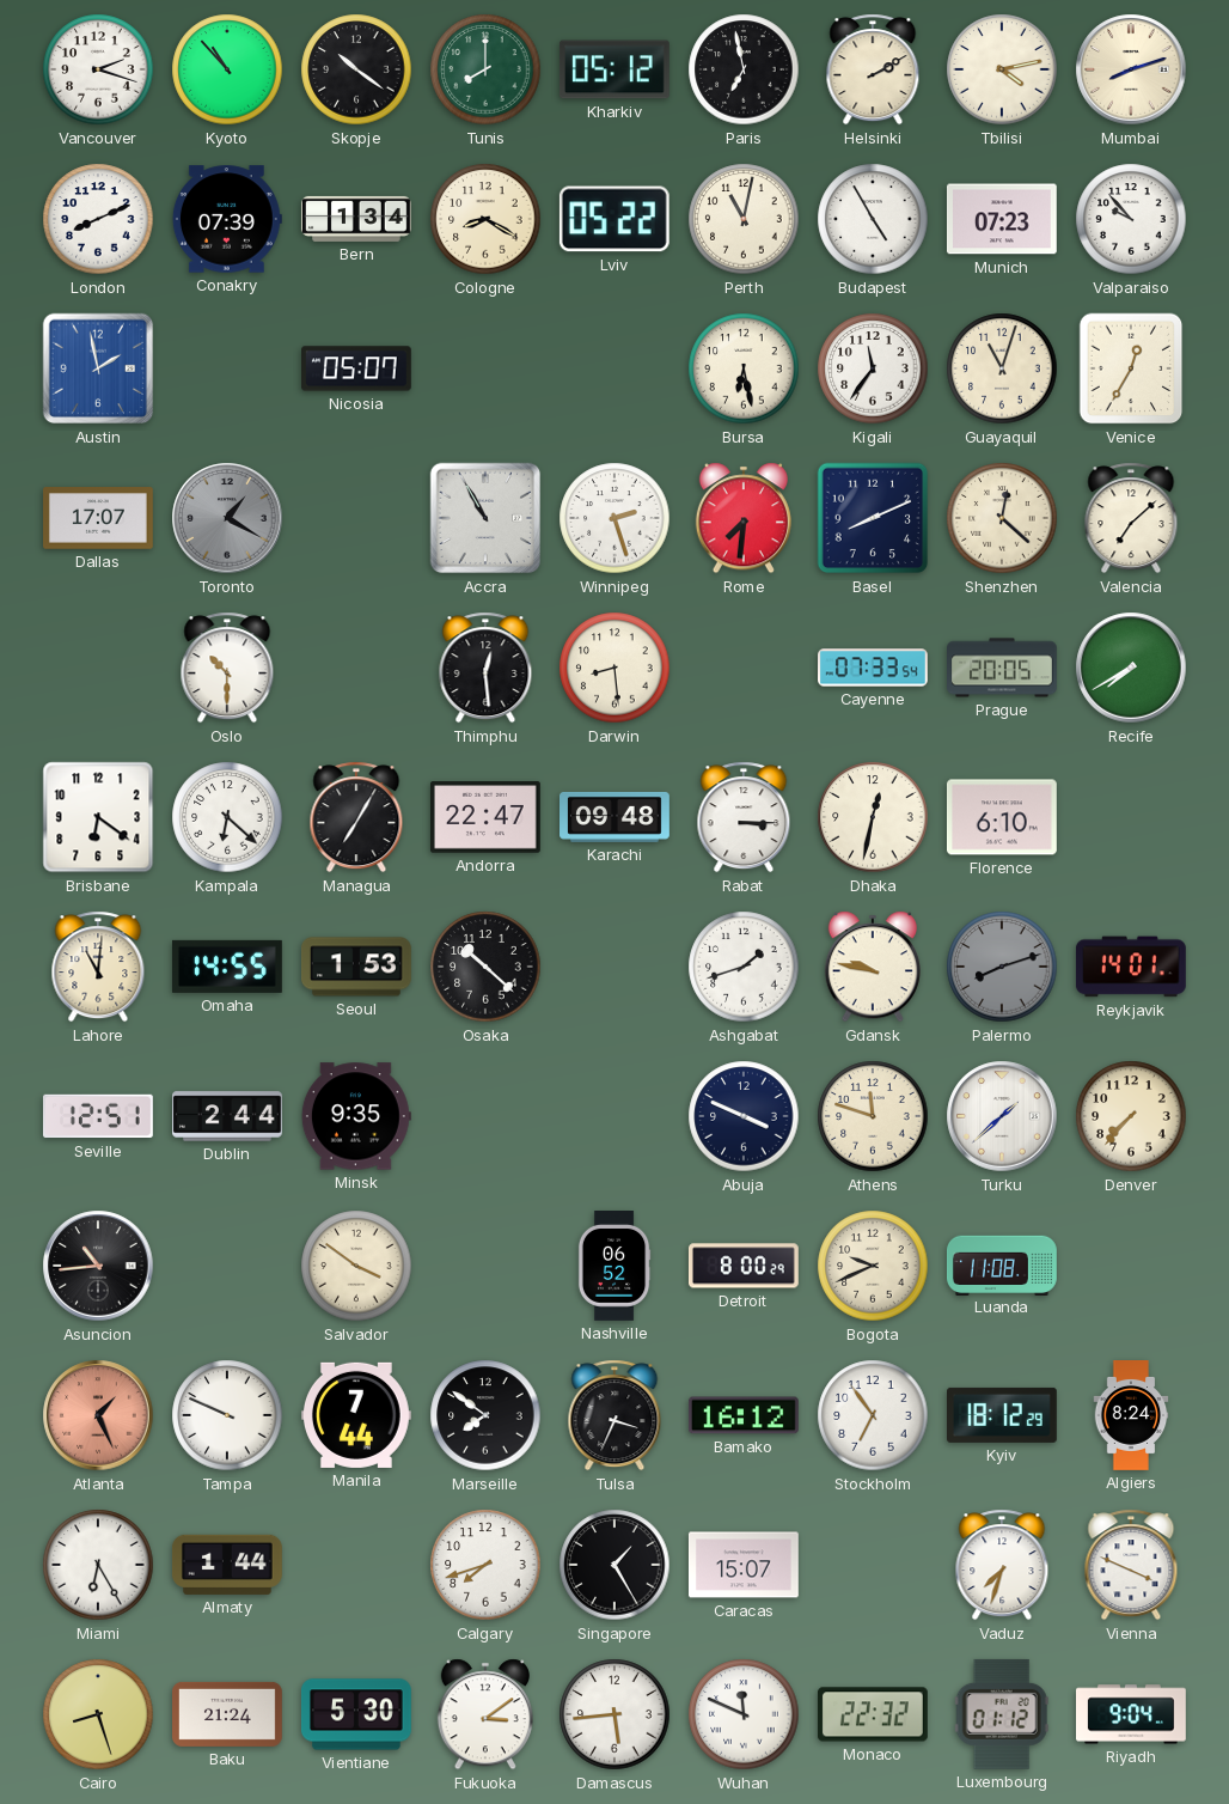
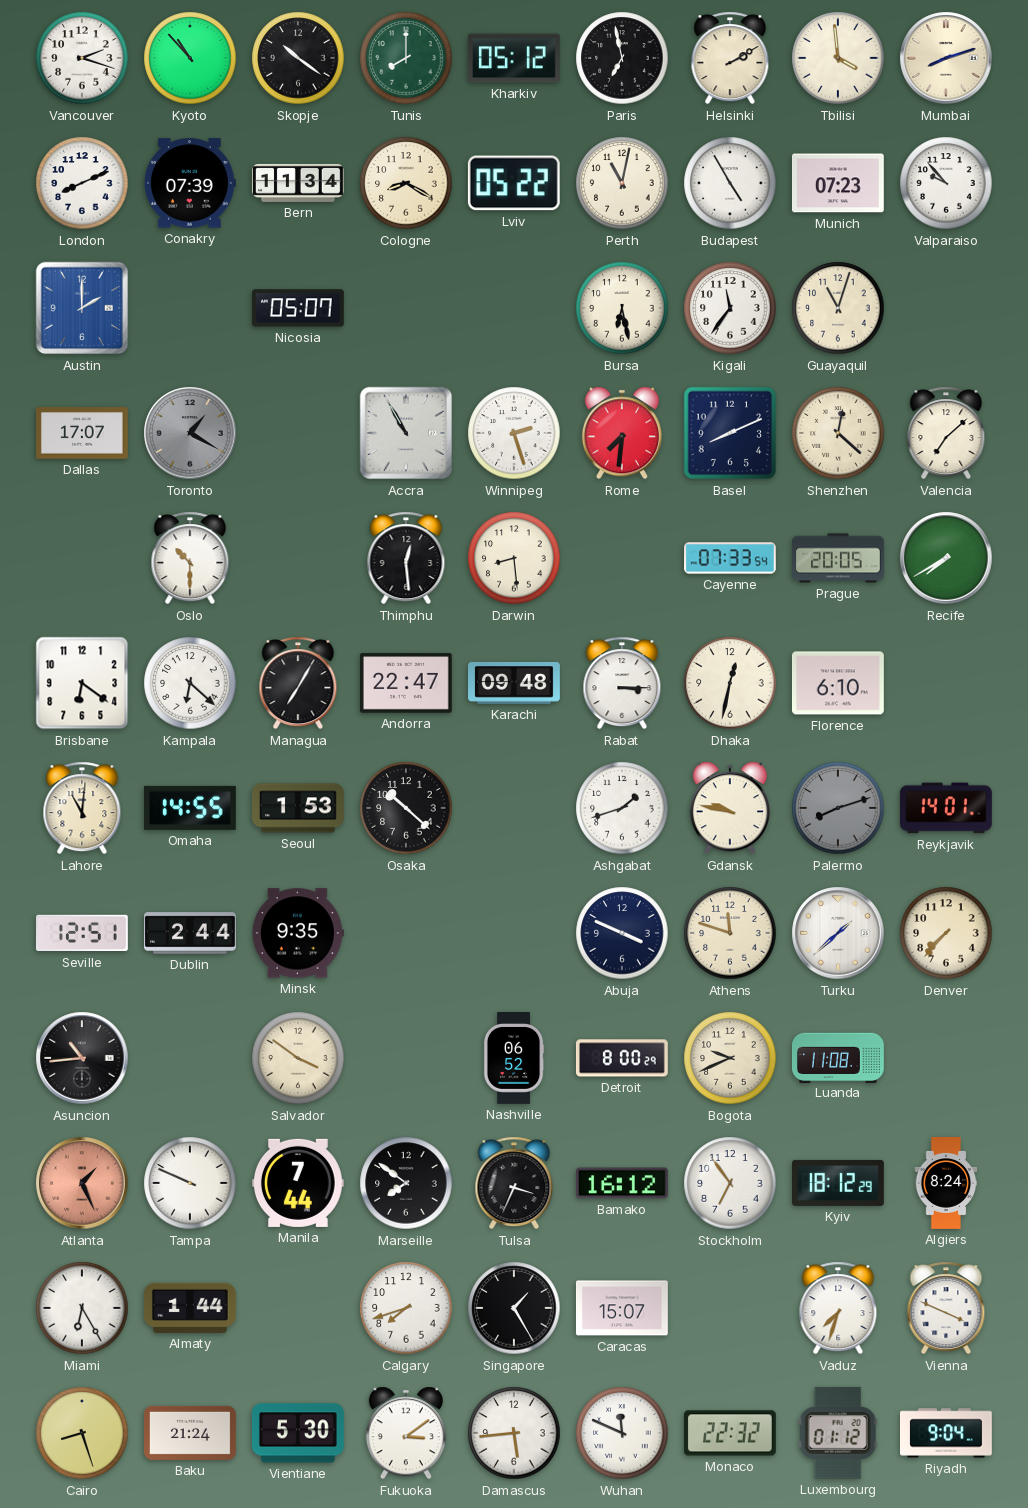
Tbilisi: 4:13 -> 3:59
Bern: 1:34 -> 11:34
Austin: 1:58 -> 2:00
Venice: 12:35 -> none
